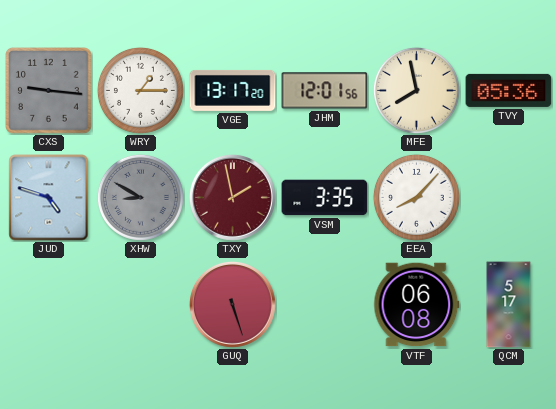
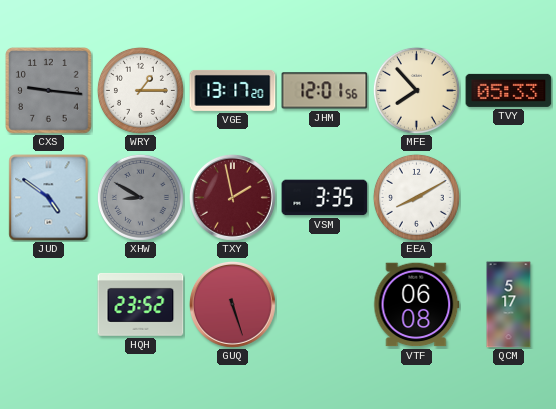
MFE: 7:58 -> 7:53
TVY: 05:36 -> 05:33
JUD: 4:48 -> 4:51
EEA: 8:07 -> 8:10
HQH: none -> 23:52
